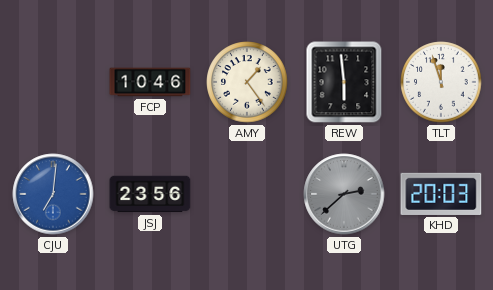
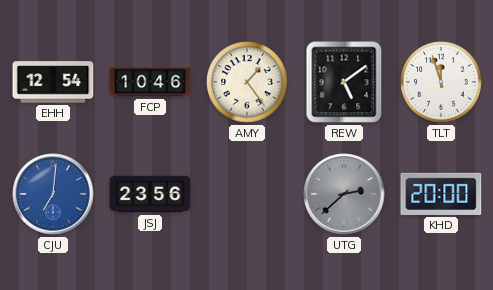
EHH: none -> 12:54
REW: 5:59 -> 5:09
KHD: 20:03 -> 20:00
